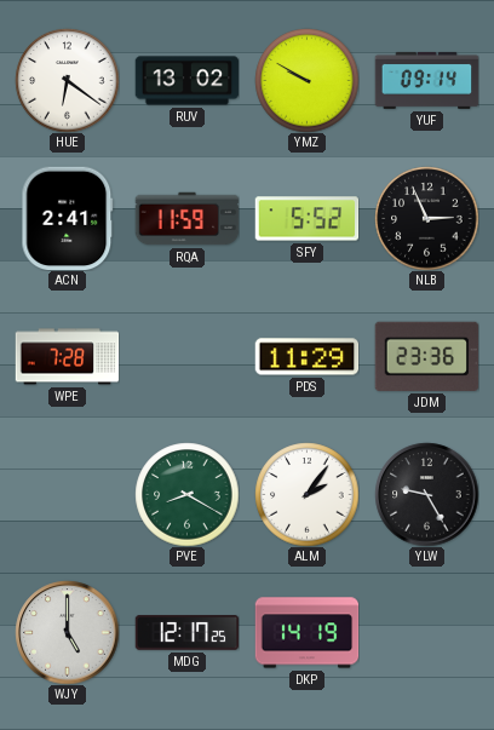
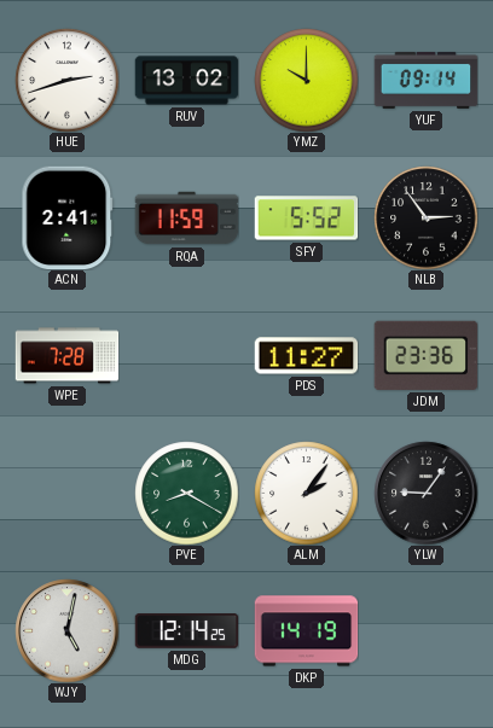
HUE: 6:21 -> 2:42
YMZ: 9:50 -> 10:00
NLB: 2:56 -> 2:54
PDS: 11:29 -> 11:27
YLW: 9:25 -> 9:06
WJY: 5:00 -> 5:02
MDG: 12:17 -> 12:14
